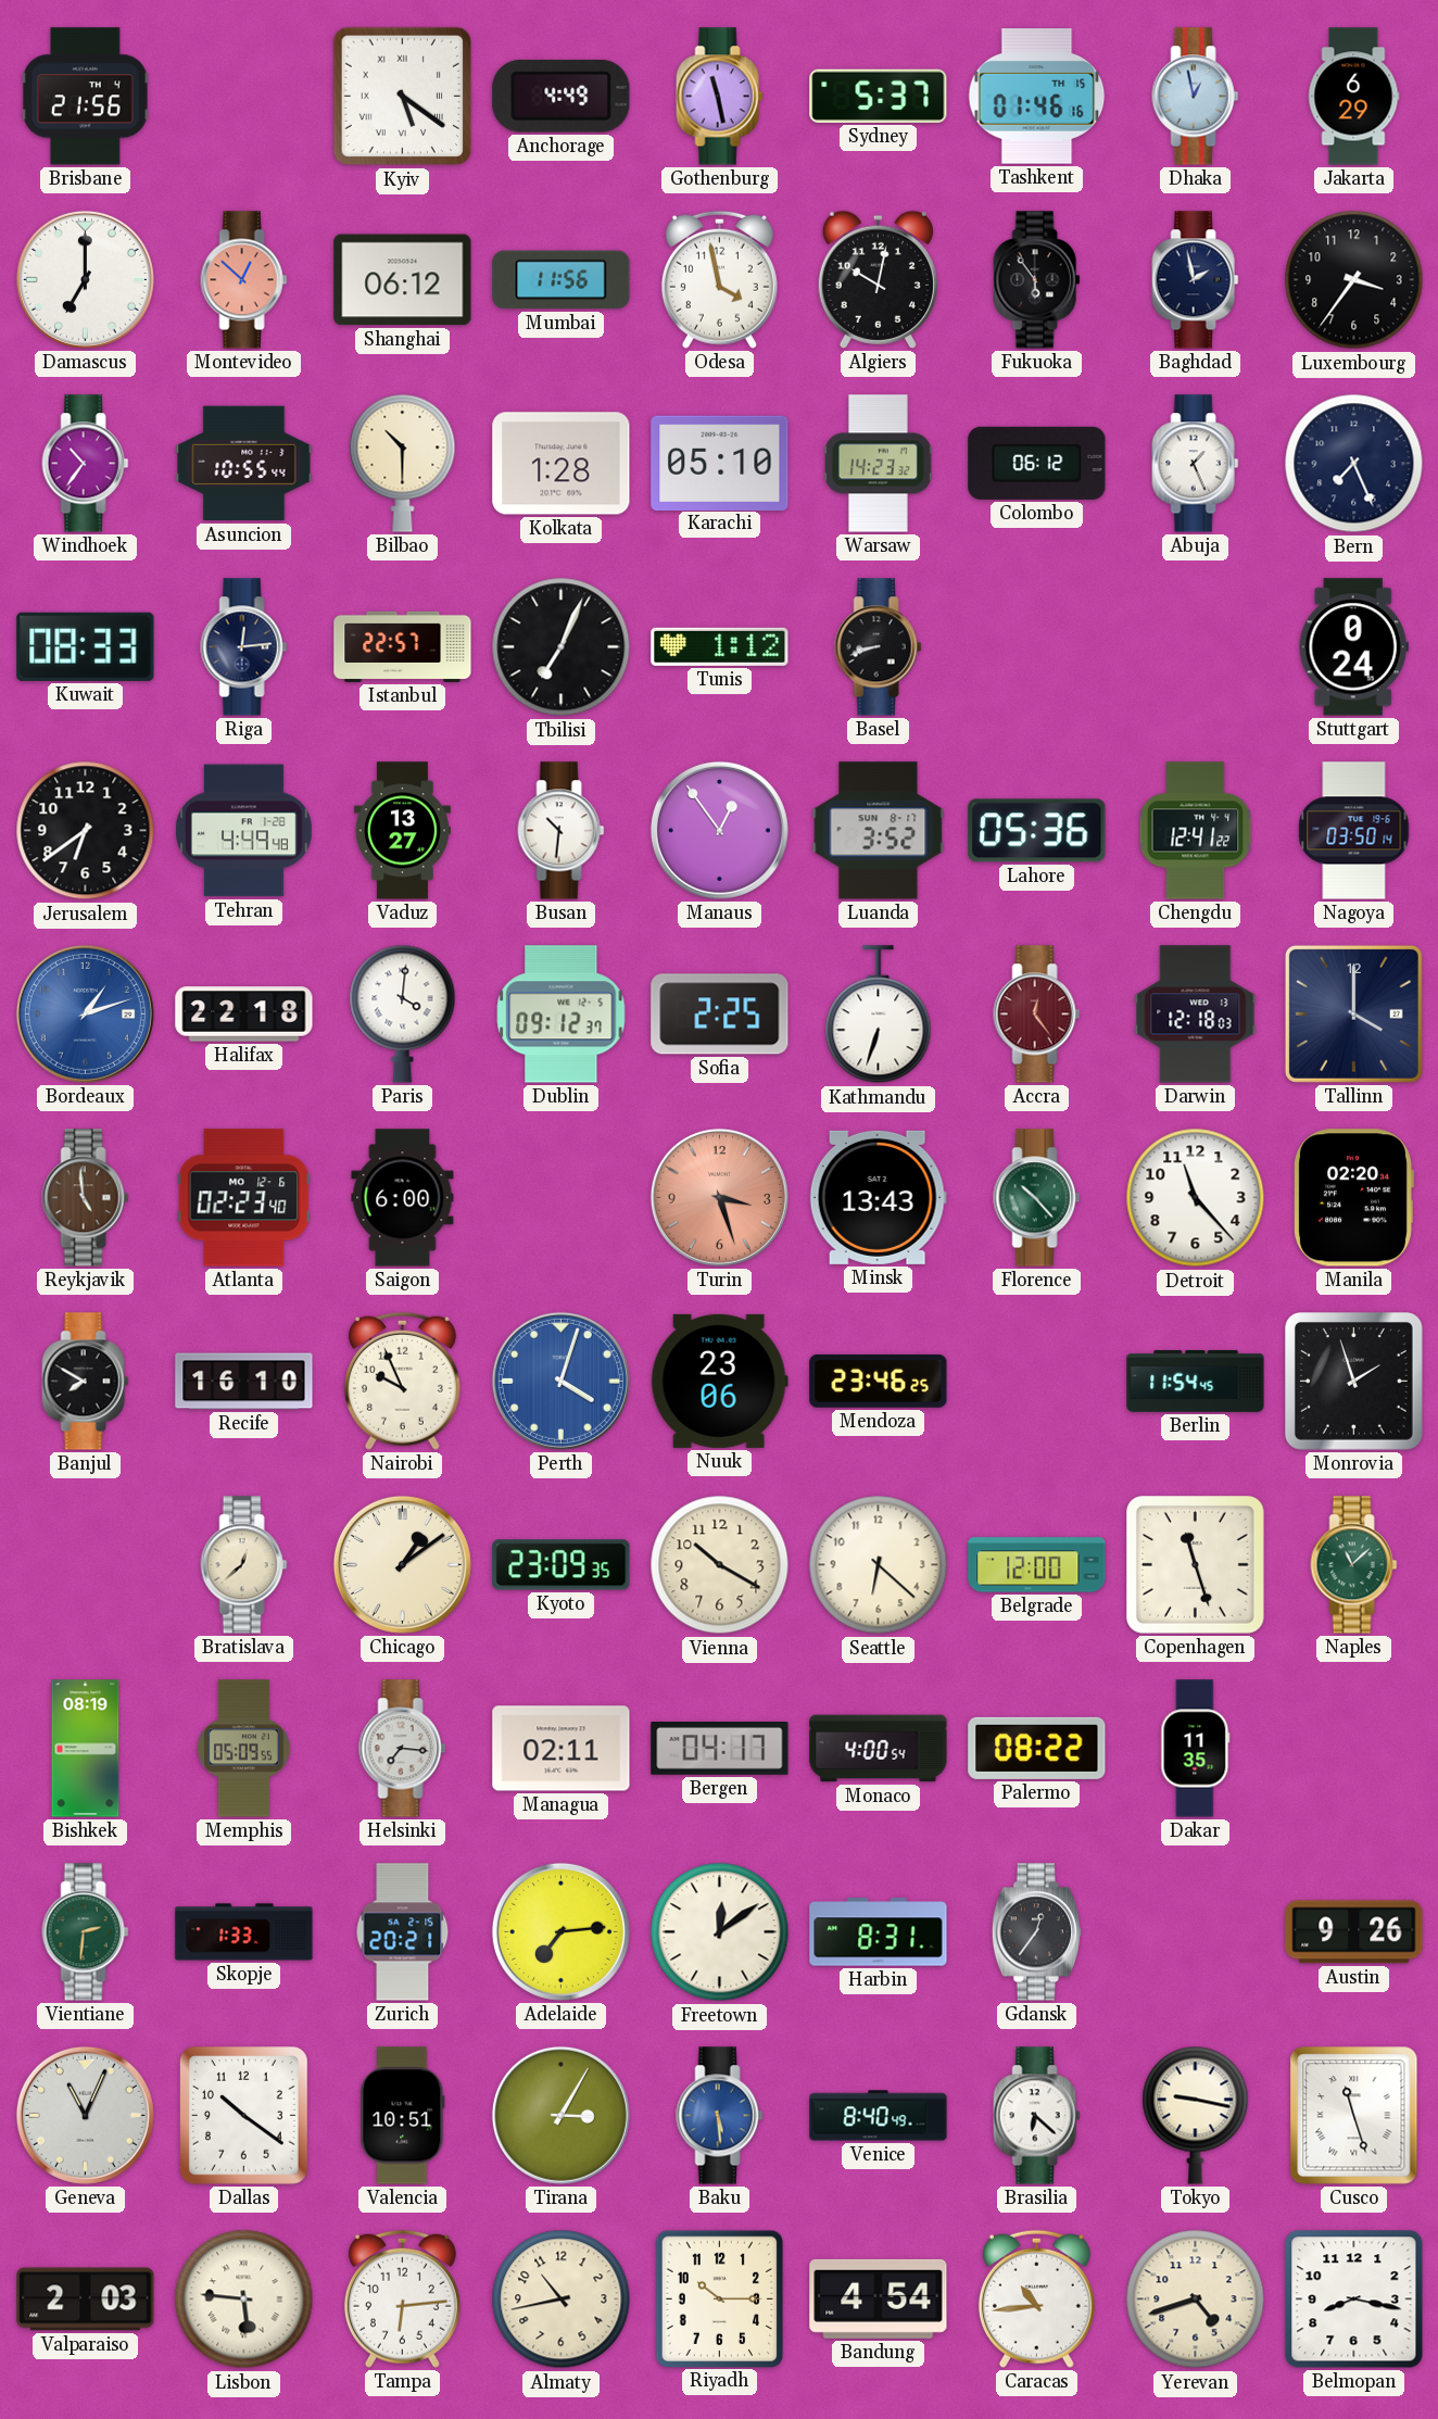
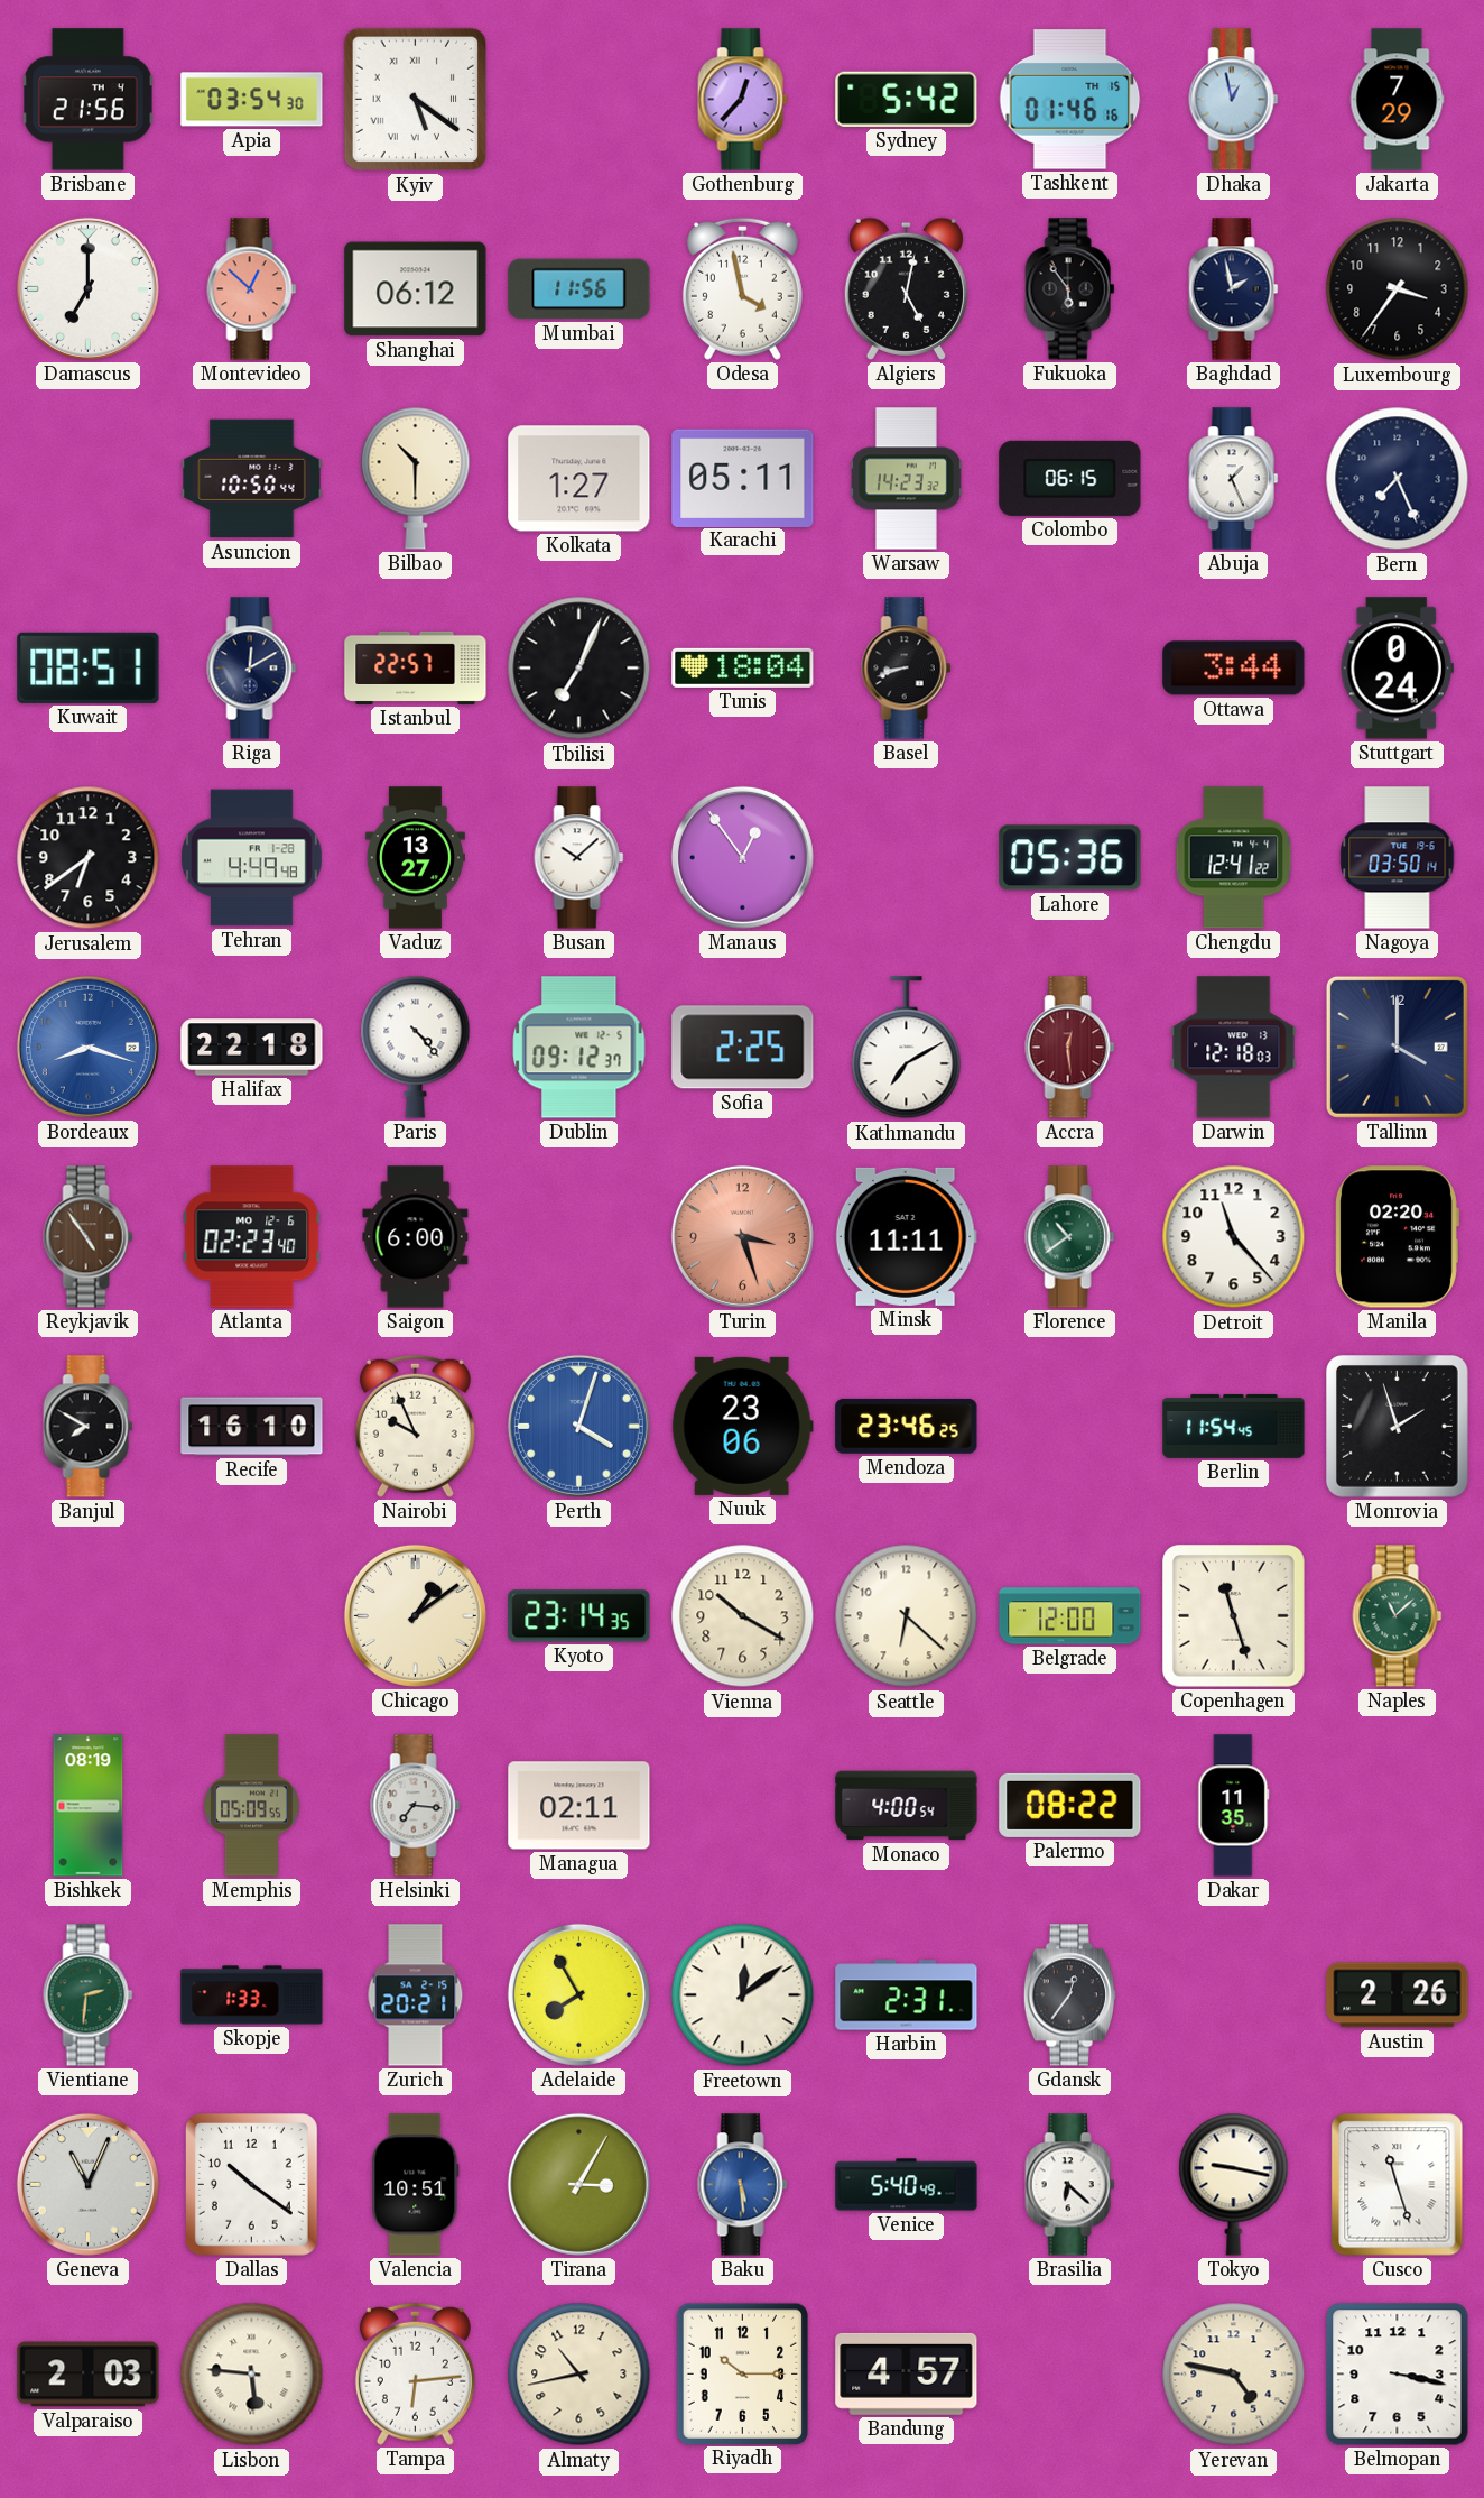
Apia: none -> 03:54
Anchorage: 4:49 -> none
Gothenburg: 11:28 -> 12:37
Sydney: 5:37 -> 5:42
Jakarta: 6:29 -> 7:29
Algiers: 10:02 -> 5:02
Windhoek: 10:36 -> none
Asuncion: 10:55 -> 10:50
Kolkata: 1:28 -> 1:27
Karachi: 05:10 -> 05:11
Colombo: 06:12 -> 06:15
Kuwait: 08:33 -> 08:51
Riga: 12:14 -> 12:10
Tunis: 1:12 -> 18:04
Ottawa: none -> 3:44
Busan: 10:31 -> 10:08
Luanda: 3:52 -> none
Bordeaux: 1:12 -> 8:18
Paris: 4:01 -> 4:23
Kathmandu: 6:33 -> 7:10
Accra: 12:24 -> 12:29
Reykjavik: 4:59 -> 4:54
Minsk: 13:43 -> 11:11
Florence: 10:23 -> 10:39
Bratislava: 12:38 -> none
Kyoto: 23:09 -> 23:14
Bergen: 04:17 -> none
Adelaide: 7:14 -> 7:55
Harbin: 8:31 -> 2:31
Austin: 9:26 -> 2:26
Venice: 8:40 -> 5:40
Bandung: 4:54 -> 4:57
Caracas: 10:44 -> none
Yerevan: 4:42 -> 4:47
Belmopan: 8:17 -> 3:17
